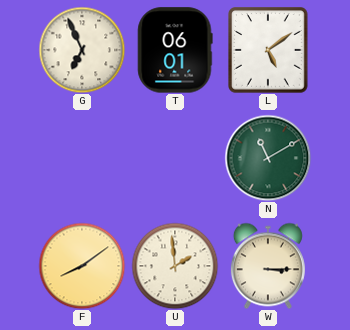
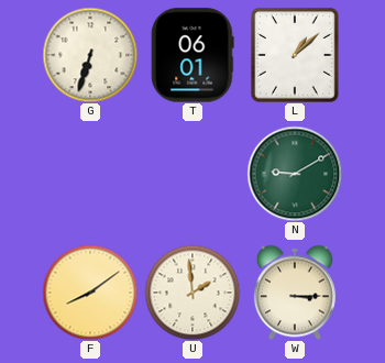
G: 6:56 -> 6:33
L: 5:09 -> 1:08
N: 11:10 -> 9:10
